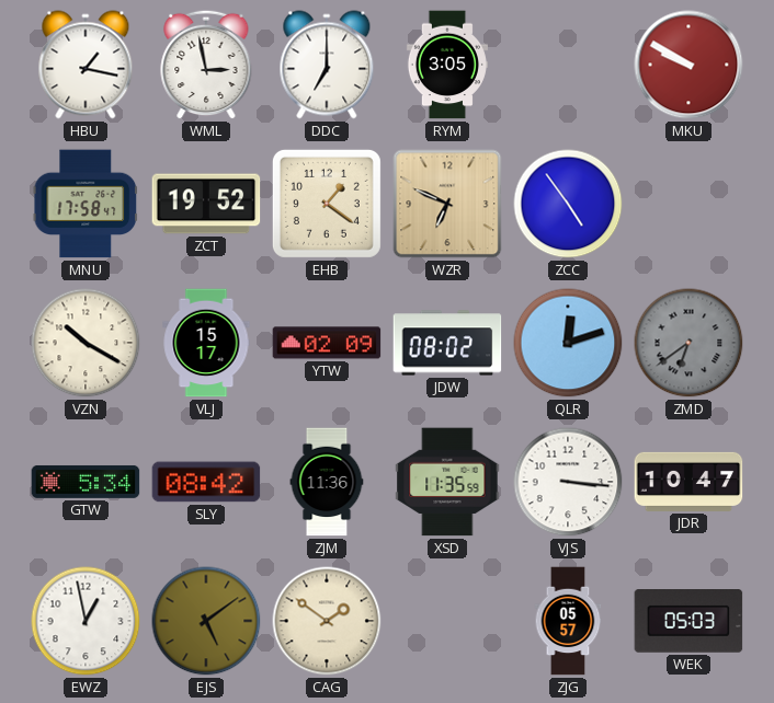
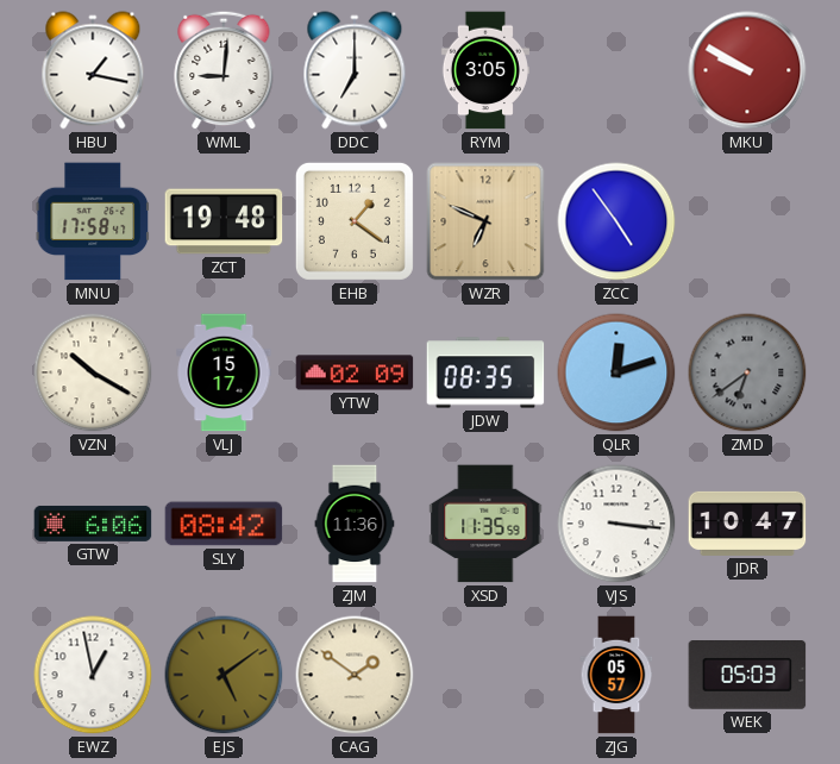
WML: 2:58 -> 9:01
ZCT: 19:52 -> 19:48
JDW: 08:02 -> 08:35
GTW: 5:34 -> 6:06
